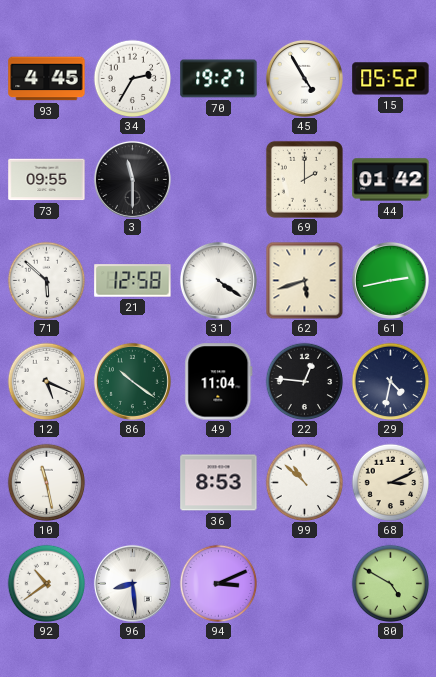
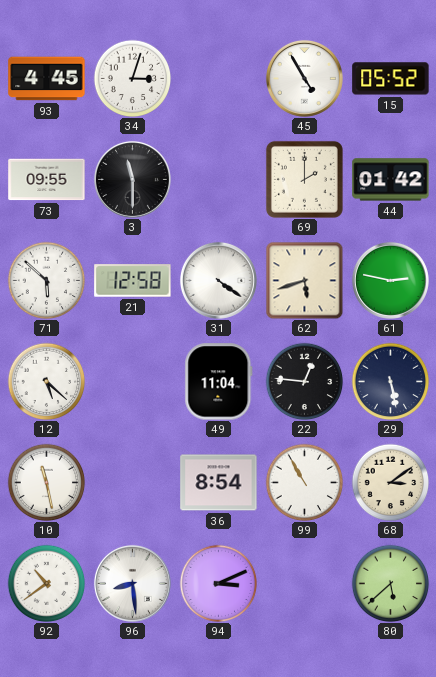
34: 2:35 -> 3:03
70: 19:27 -> none
61: 2:43 -> 2:47
12: 5:19 -> 5:22
86: 10:21 -> none
29: 4:32 -> 5:28
36: 8:53 -> 8:54
99: 10:52 -> 10:55
68: 3:11 -> 3:09
80: 4:50 -> 5:38
